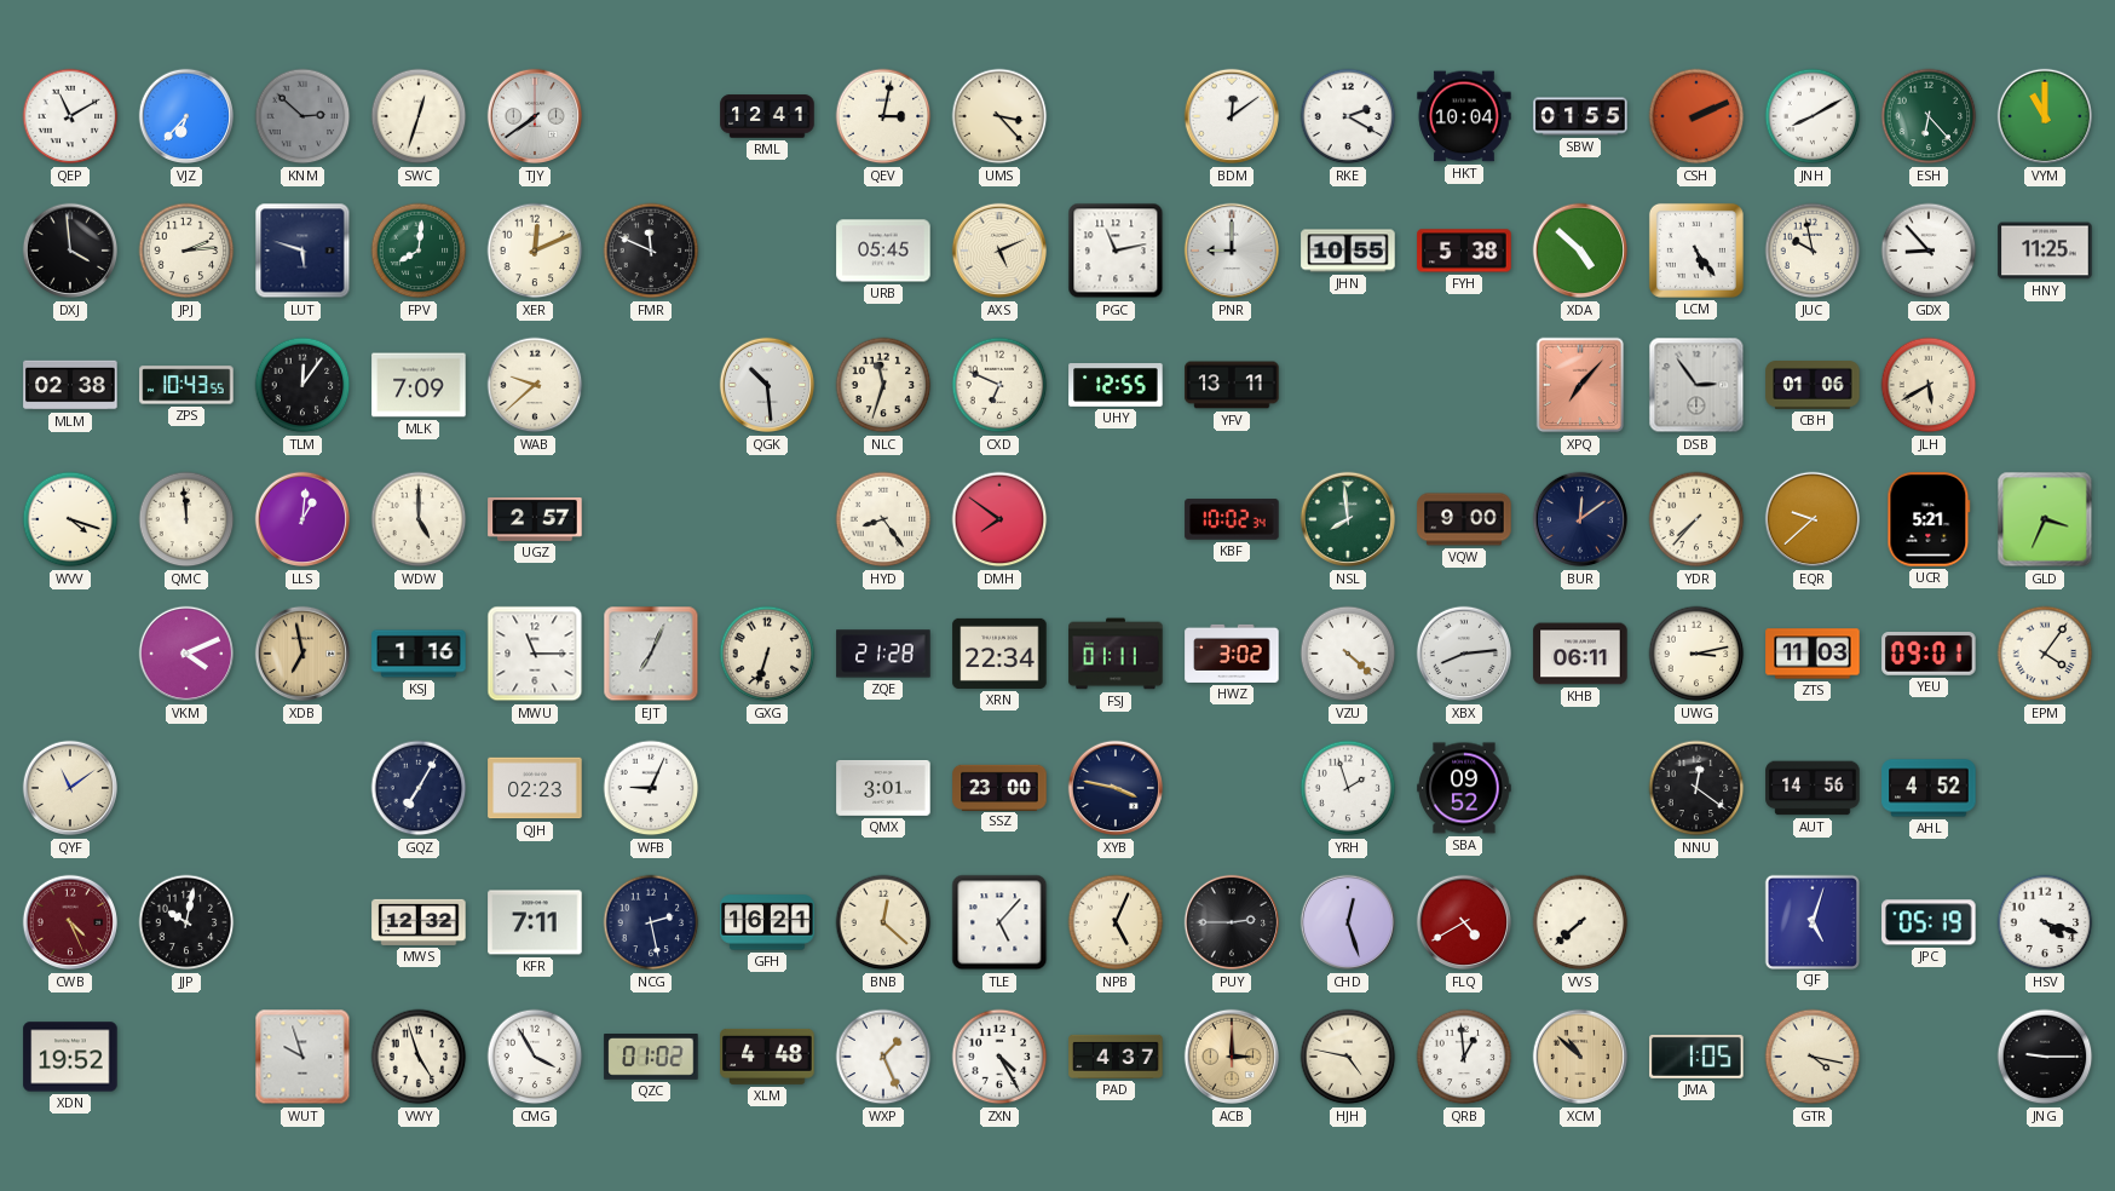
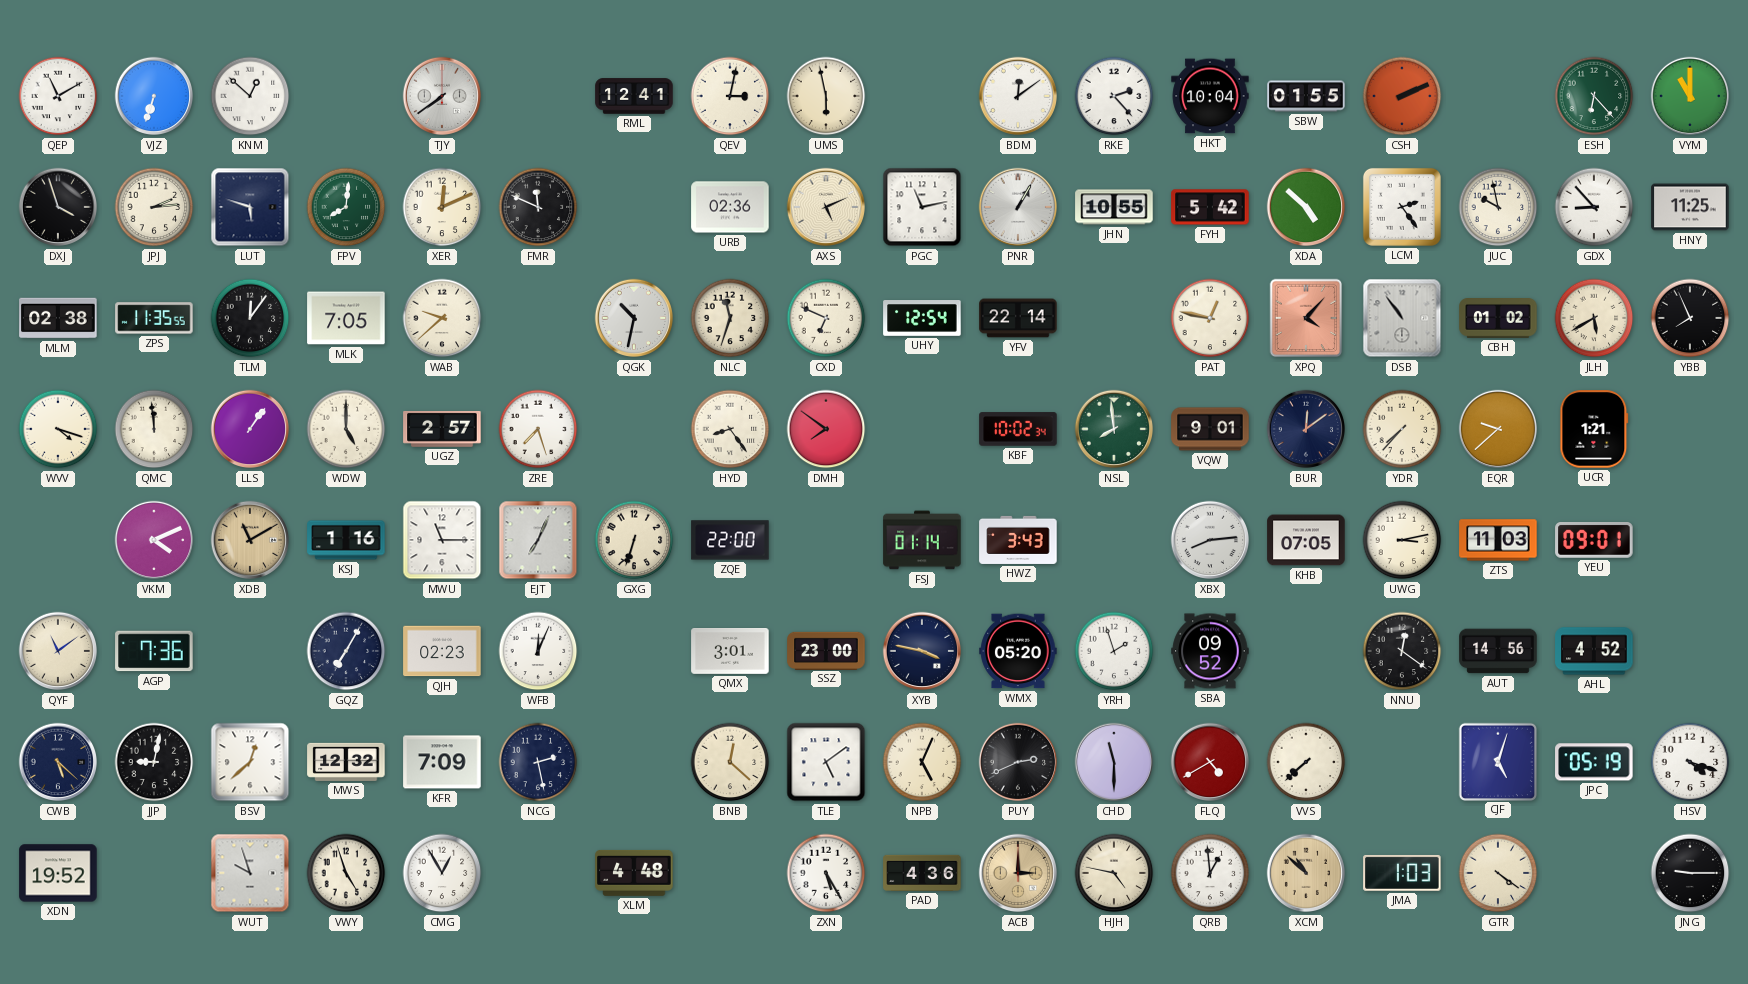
VJZ: 6:37 -> 6:33
KNM: 2:52 -> 12:52
KNM dial: grey -> white
SWC: 12:33 -> none
UMS: 3:23 -> 5:58
RKE: 2:20 -> 2:23
JNH: 8:10 -> none
DXJ: 3:59 -> 3:57
URB: 05:45 -> 02:36
PNR: 9:00 -> 1:05
FYH: 5:38 -> 5:42
LCM: 5:24 -> 2:24
ZPS: 10:43 -> 11:35
MLK: 7:09 -> 7:05
QGK: 10:29 -> 10:32
UHY: 12:55 -> 12:54
YFV: 13:11 -> 22:14
PAT: none -> 12:47
XPQ: 7:07 -> 4:07
DSB: 2:54 -> 10:54
CBH: 01:06 -> 01:02
YBB: none -> 7:56
LLS: 1:01 -> 1:06
ZRE: none -> 7:27
VQW: 9:00 -> 9:01
UCR: 5:21 -> 1:21
GLD: 3:34 -> none
XDB: 6:58 -> 11:10
ZQE: 21:28 -> 22:00
XRN: 22:34 -> none
FSJ: 01:11 -> 01:14
HWZ: 3:02 -> 3:43
VZU: 4:22 -> none
KHB: 06:11 -> 07:05
EPM: 4:06 -> none
AGP: none -> 7:36
WFB: 9:04 -> 12:04
WMX: none -> 05:20
CWB: 4:26 -> 5:22
CWB dial: burgundy -> navy
JJP: 10:02 -> 9:02
BSV: none -> 12:38
KFR: 7:11 -> 7:09
GFH: 16:21 -> none
TLE: 5:07 -> 5:09
PUY: 2:45 -> 2:41
CHD: 12:27 -> 11:30
CMG: 3:55 -> 12:55
QZC: 01:02 -> none
WXP: 1:26 -> none
ZXN: 4:25 -> 5:25
PAD: 4:37 -> 4:36
JMA: 1:05 -> 1:03
GTR: 4:17 -> 4:21
